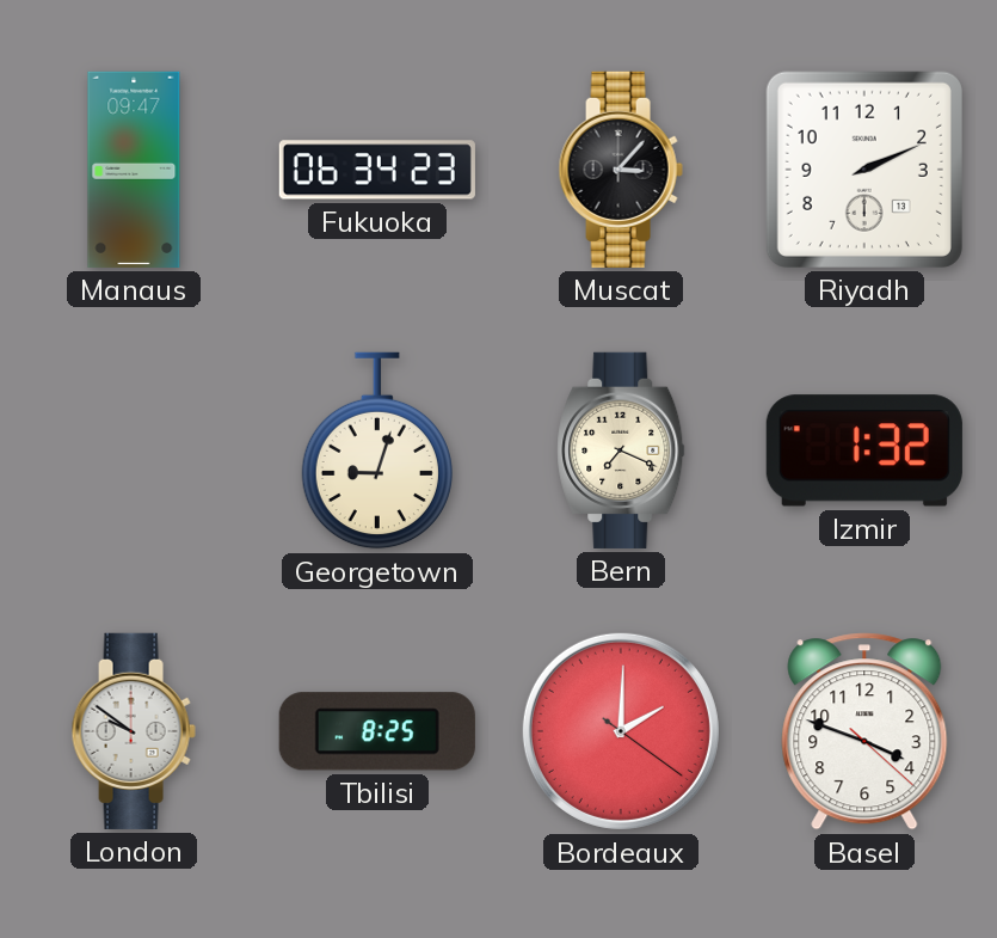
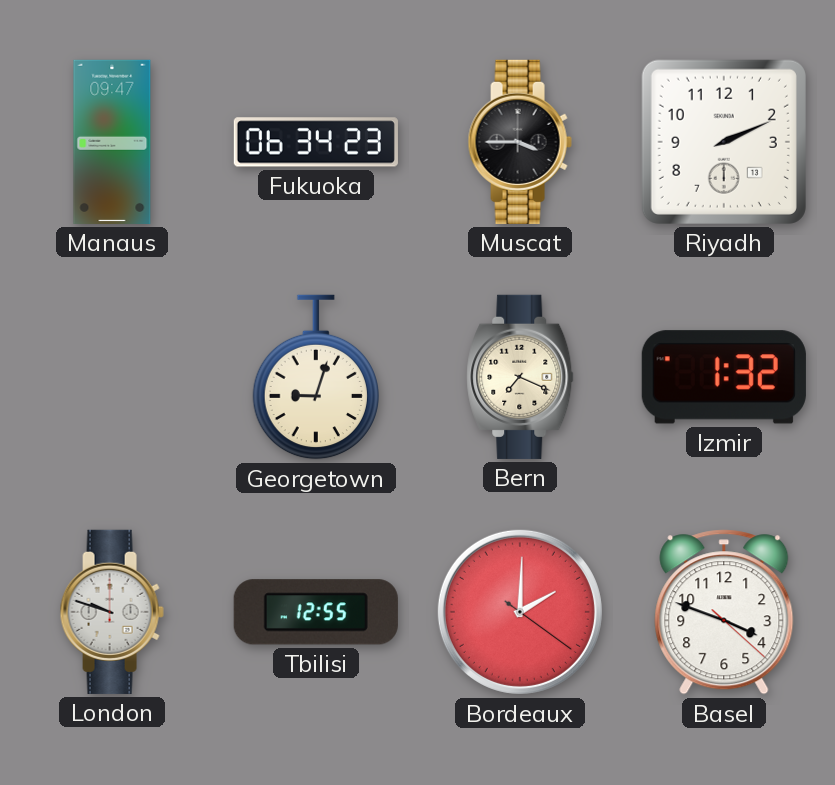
Muscat: 3:07 -> 3:45
London: 9:51 -> 9:48
Tbilisi: 8:25 -> 12:55
